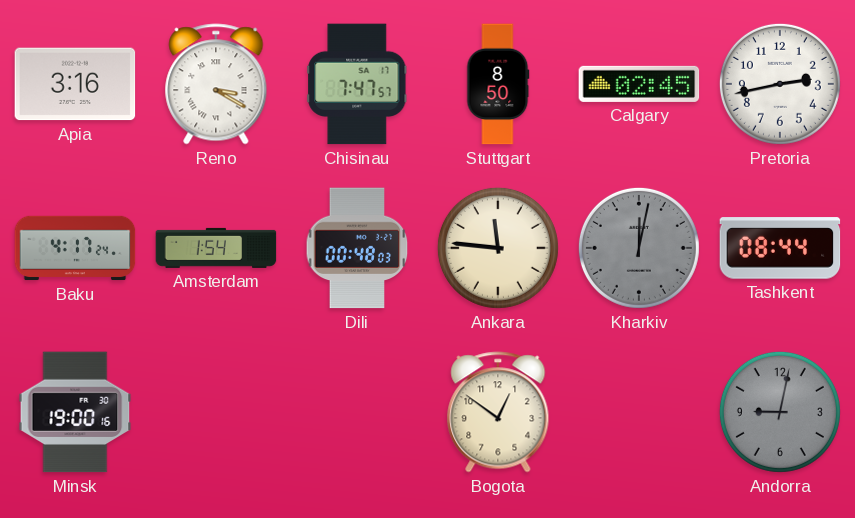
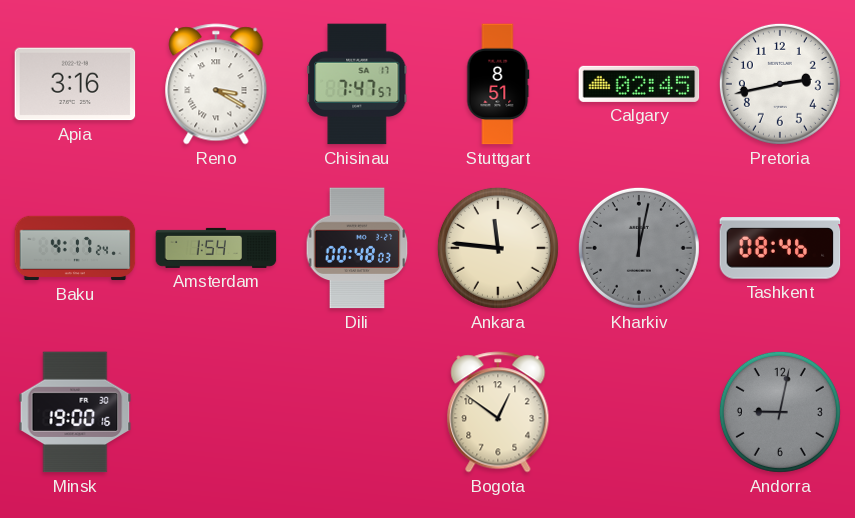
Stuttgart: 8:50 -> 8:51
Tashkent: 08:44 -> 08:46
